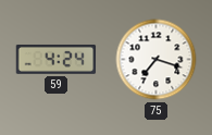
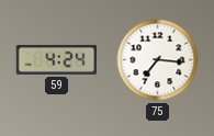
75: 7:18 -> 7:16
